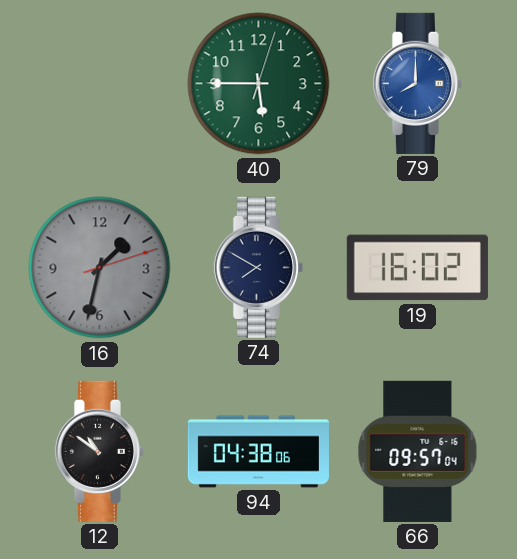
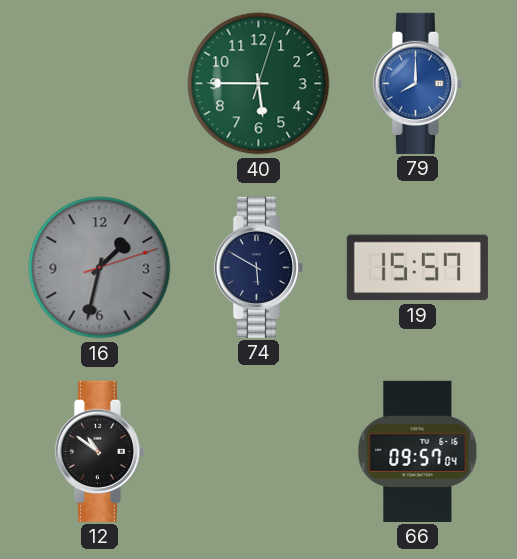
74: 7:50 -> 5:50
19: 16:02 -> 15:57
94: 04:38 -> none
